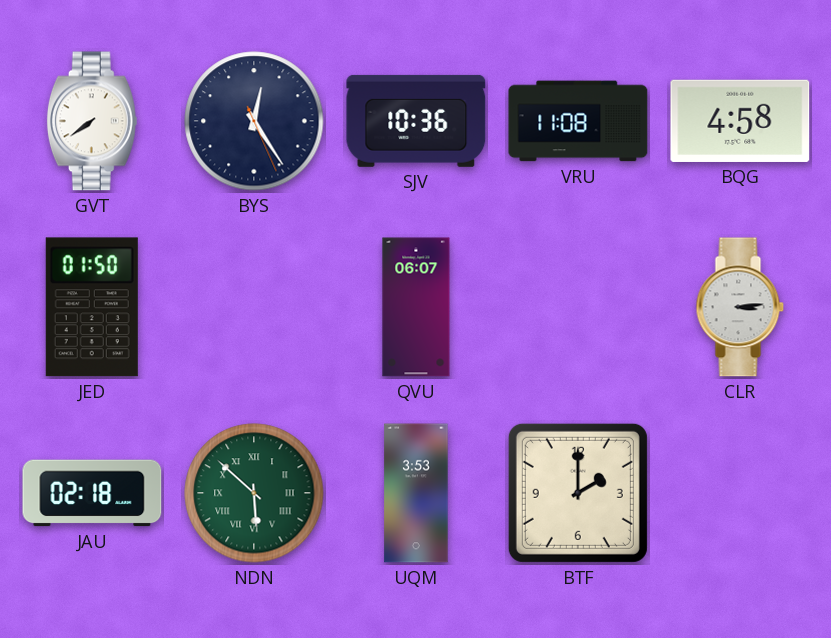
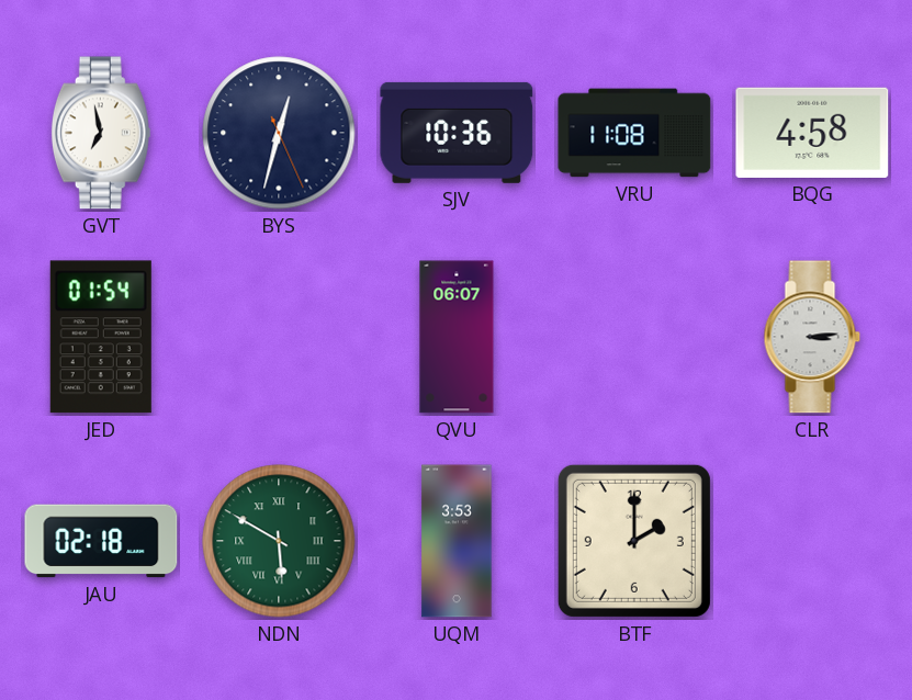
GVT: 7:39 -> 6:58
BYS: 12:24 -> 12:32
JED: 01:50 -> 01:54
NDN: 5:52 -> 5:50
